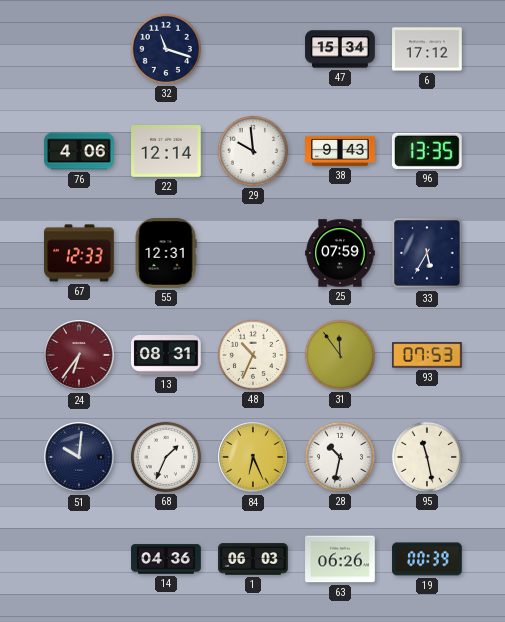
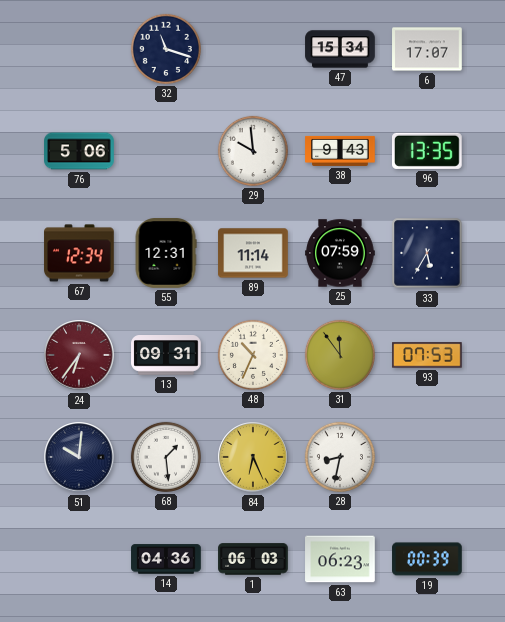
6: 17:12 -> 17:07
76: 4:06 -> 5:06
22: 12:14 -> none
67: 12:33 -> 12:34
89: none -> 11:14
13: 08:31 -> 09:31
68: 1:34 -> 1:29
28: 10:32 -> 8:32
95: 11:28 -> none
63: 06:26 -> 06:23
